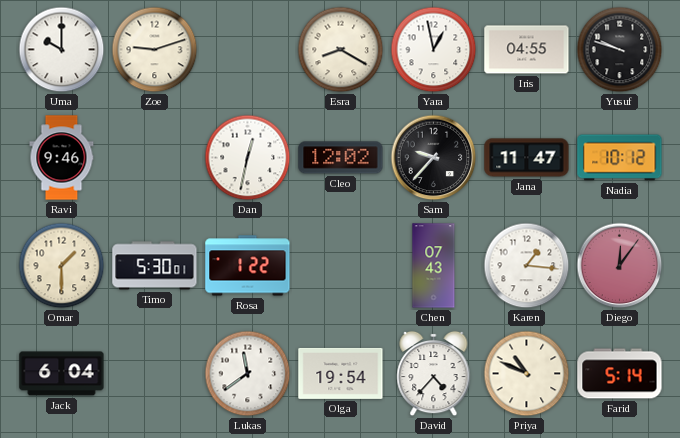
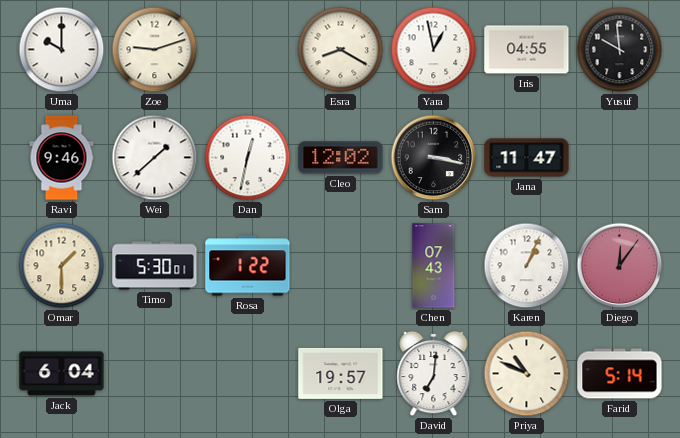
Yusuf: 9:48 -> 9:59
Wei: none -> 1:38
Sam: 9:37 -> 3:17
Nadia: 10:12 -> none
Karen: 1:16 -> 1:04
Lukas: 11:39 -> none
Olga: 19:54 -> 19:57
David: 4:37 -> 7:01
